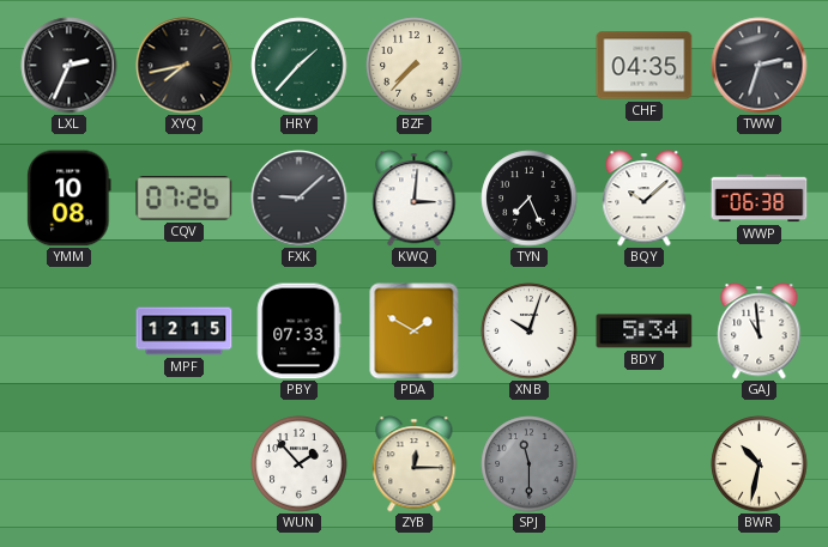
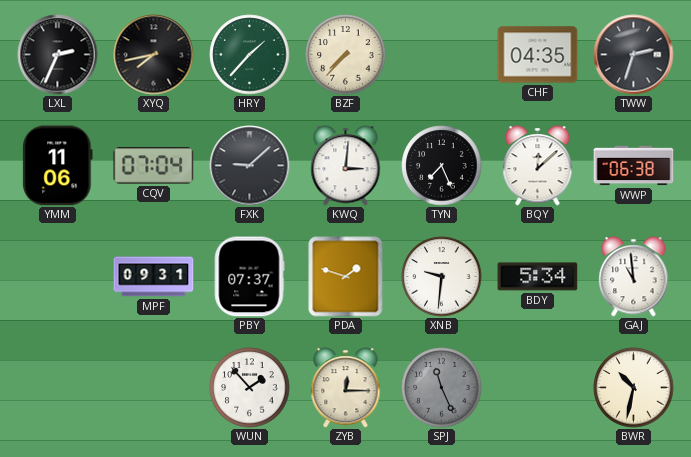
YMM: 10:08 -> 11:06
CQV: 07:26 -> 07:04
BQY: 10:08 -> 12:08
MPF: 12:15 -> 09:31
PBY: 07:33 -> 07:37
PDA: 1:50 -> 1:48
XNB: 10:03 -> 9:31
SPJ: 11:30 -> 11:26
